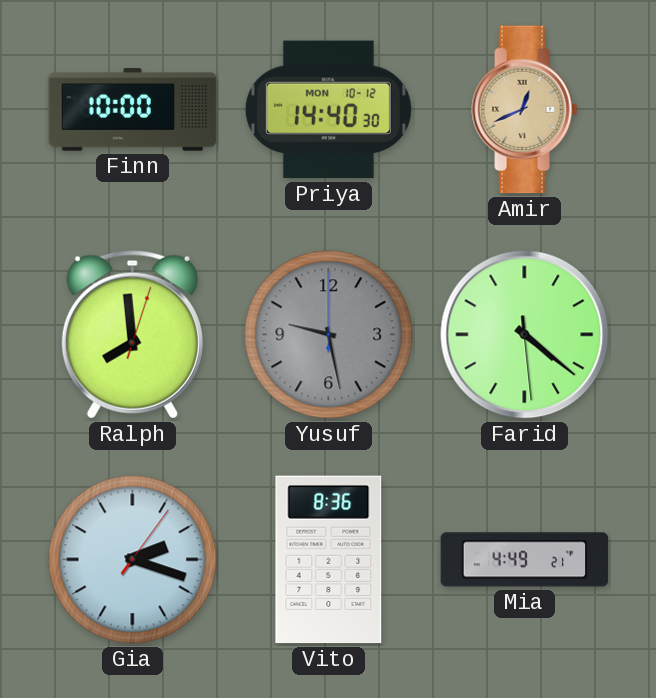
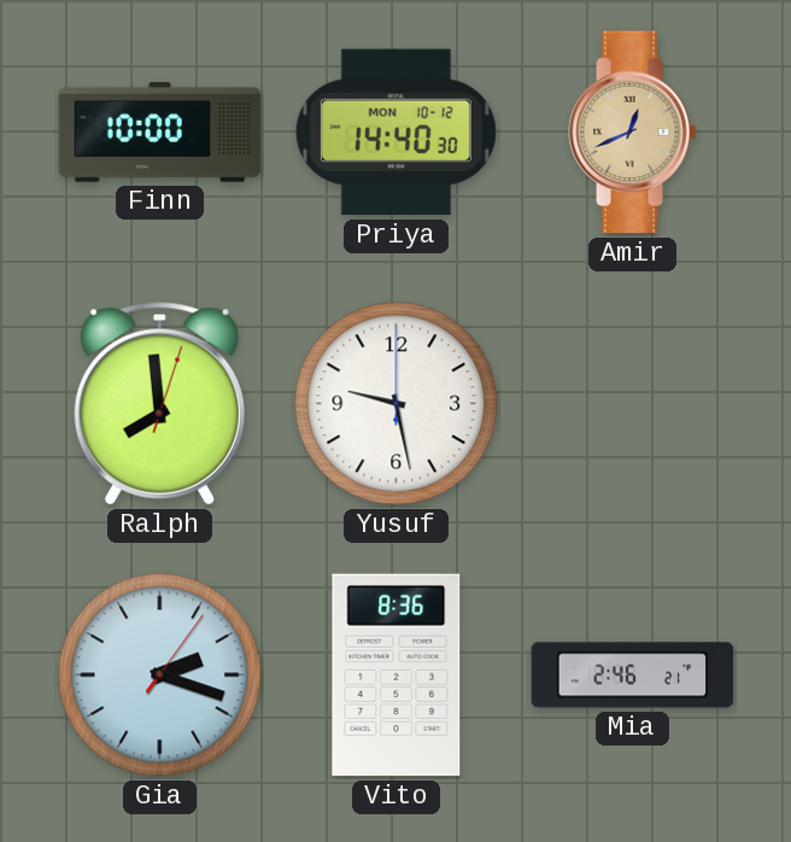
Yusuf dial: grey -> white
Farid: 4:21 -> none
Mia: 4:49 -> 2:46
